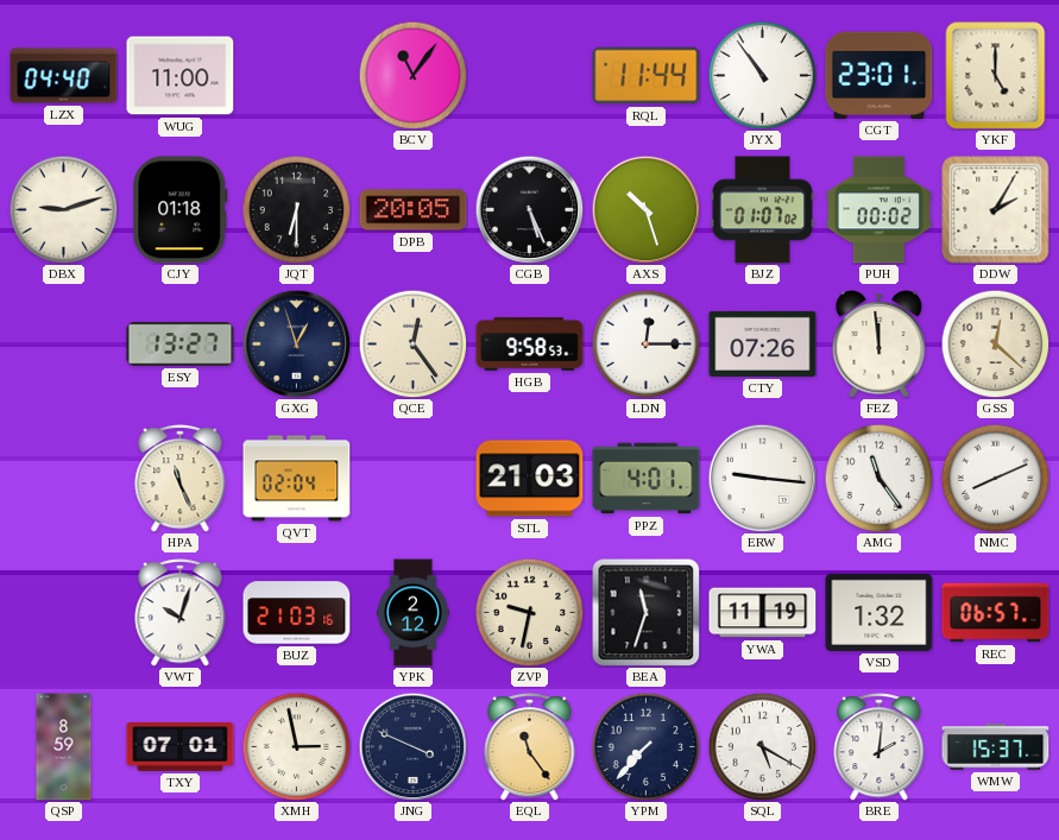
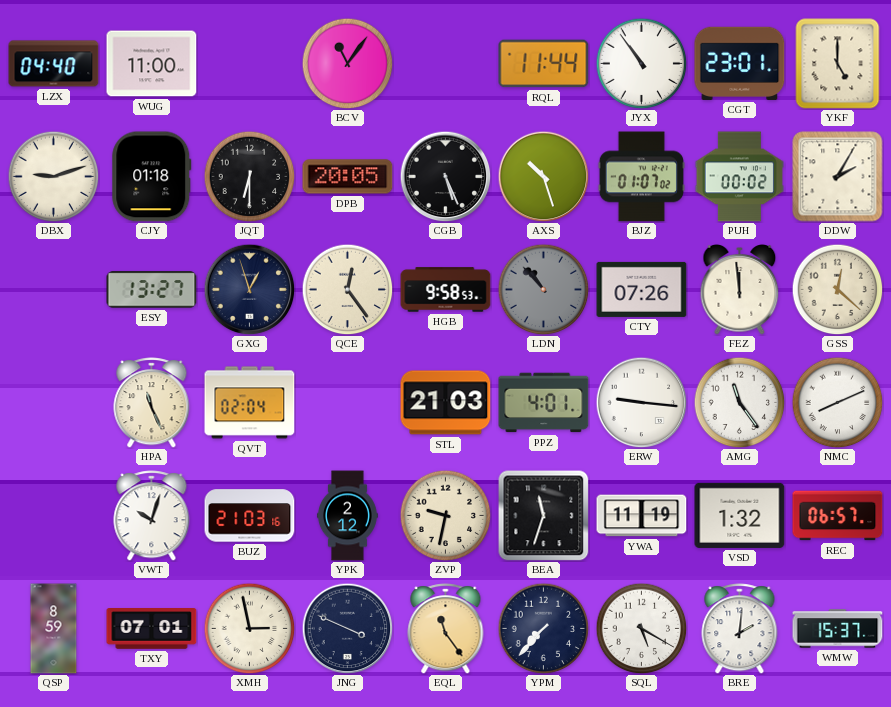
LDN: 12:15 -> 10:53
LDN dial: white -> grey
